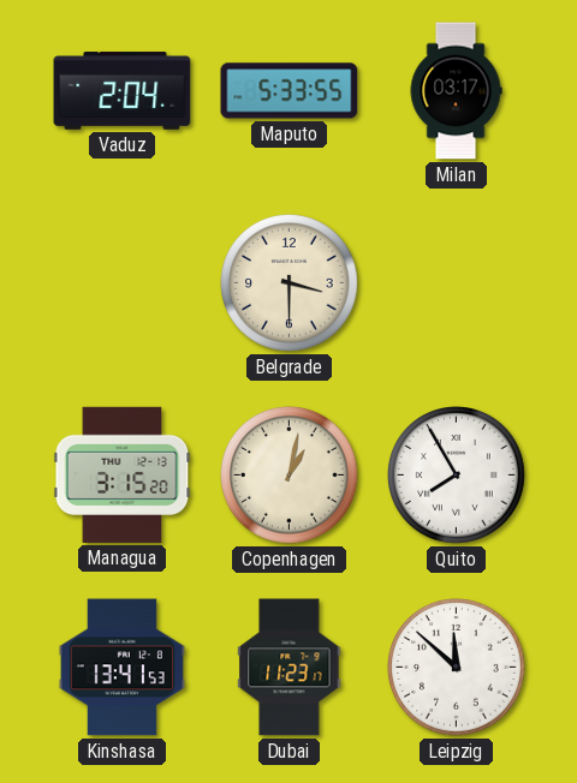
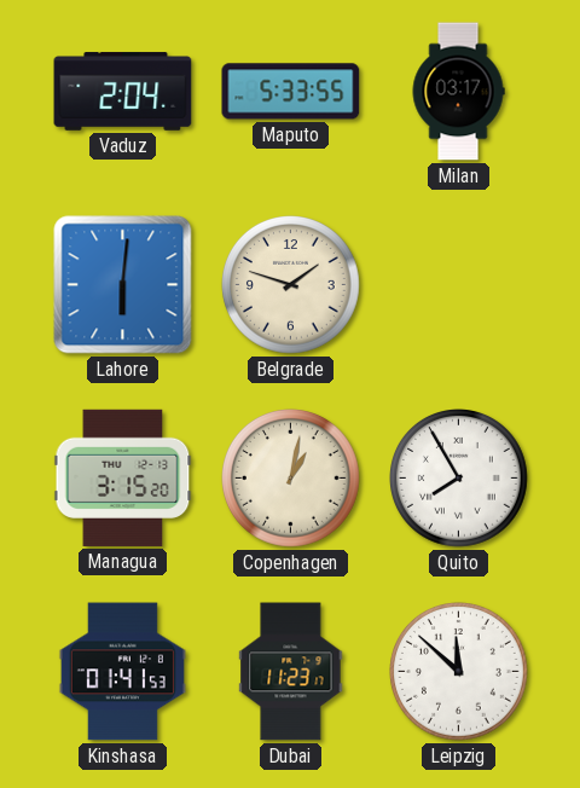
Lahore: none -> 6:01
Belgrade: 3:30 -> 1:48
Kinshasa: 13:41 -> 01:41
